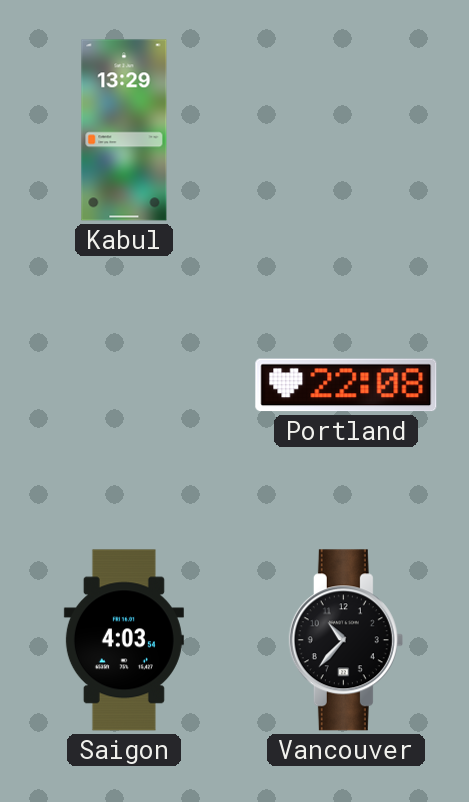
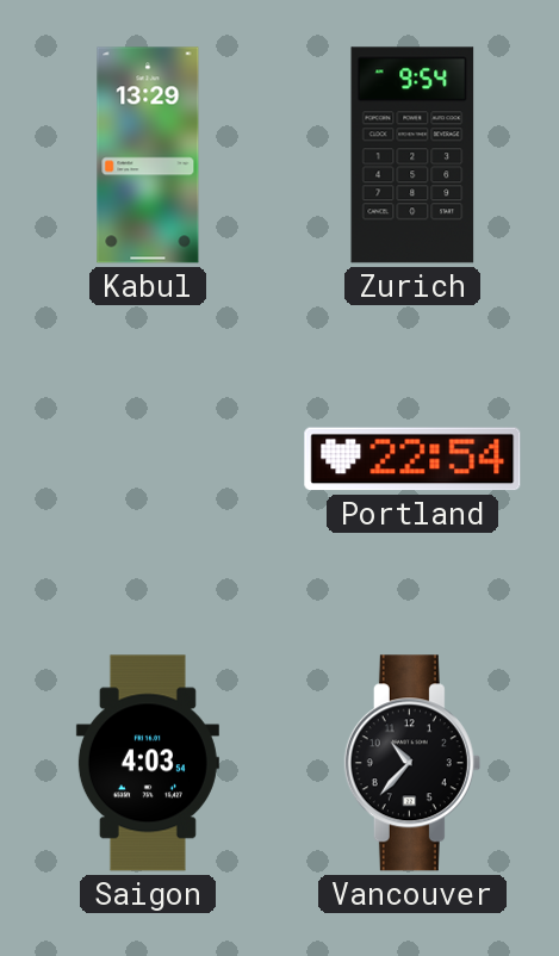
Zurich: none -> 9:54
Portland: 22:08 -> 22:54
